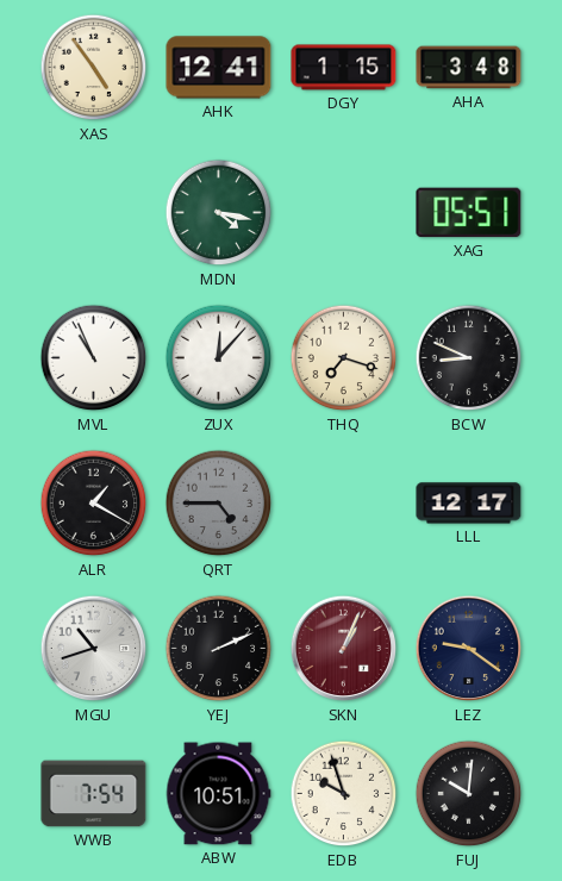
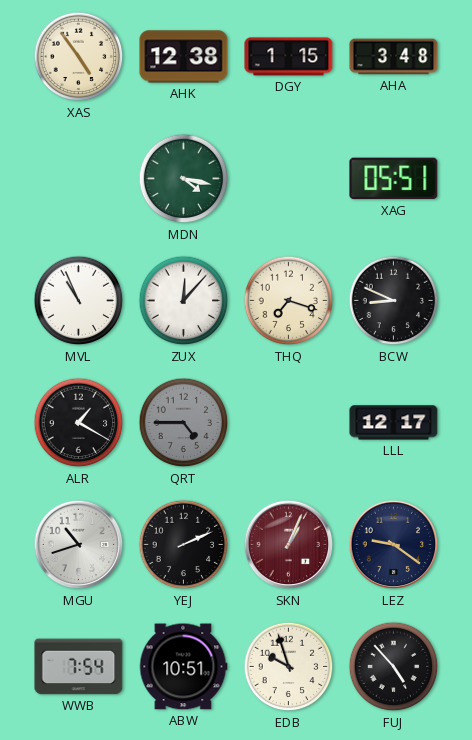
AHK: 12:41 -> 12:38
FUJ: 10:01 -> 4:53
